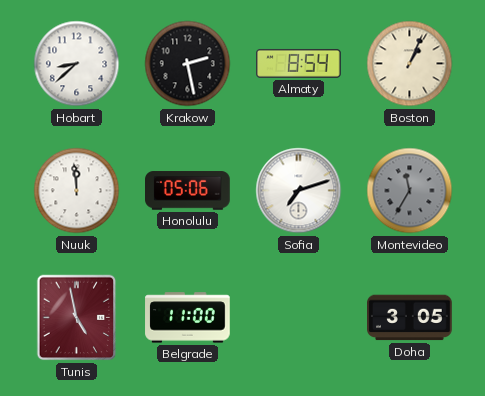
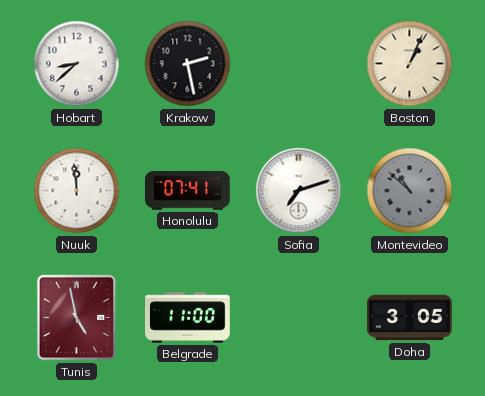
Almaty: 8:54 -> none
Honolulu: 05:06 -> 07:41
Montevideo: 11:35 -> 10:52
